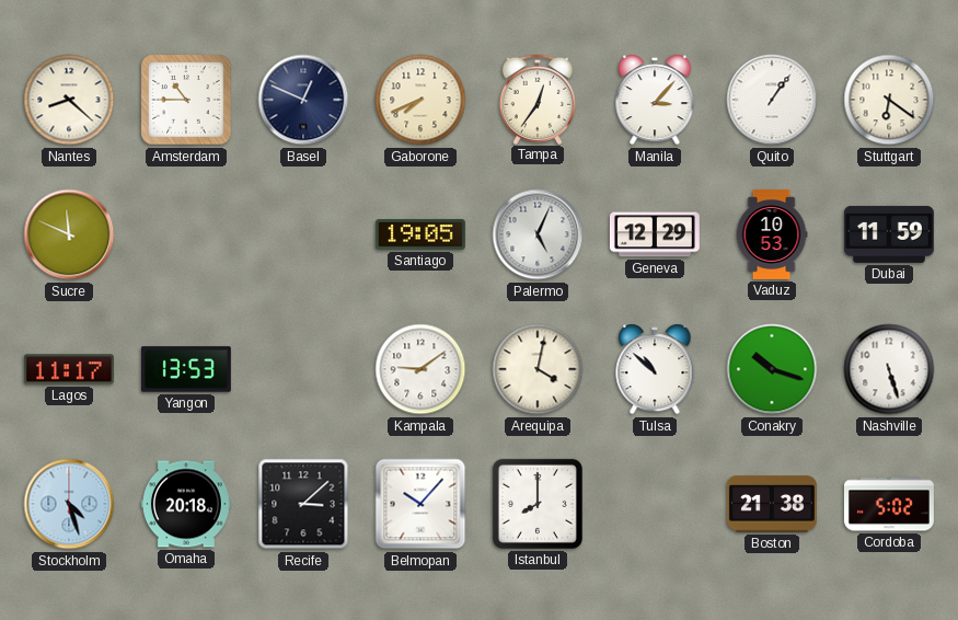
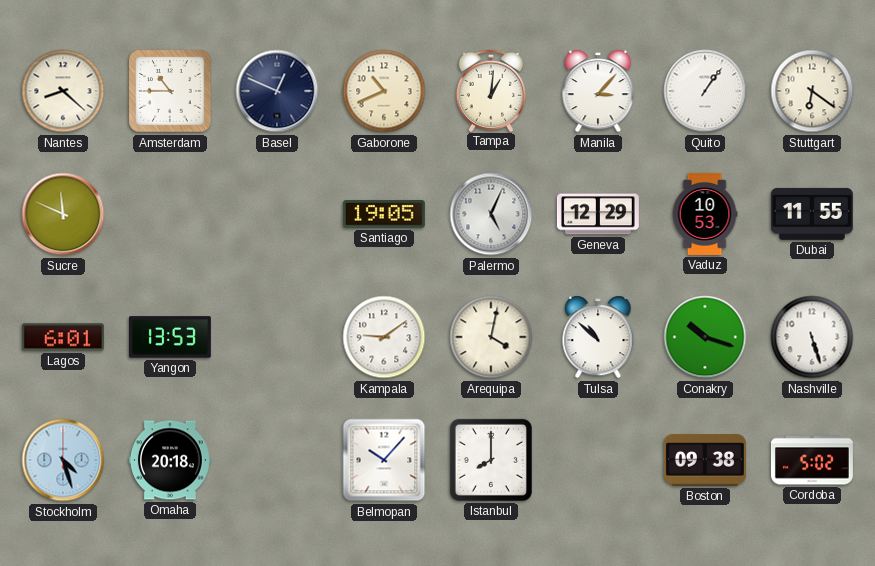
Gaborone: 7:41 -> 10:41
Tampa: 12:36 -> 1:01
Dubai: 11:59 -> 11:55
Lagos: 11:17 -> 6:01
Recife: 3:08 -> none
Boston: 21:38 -> 09:38
